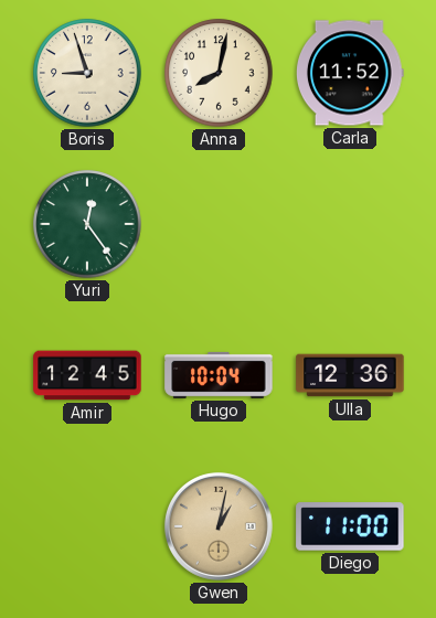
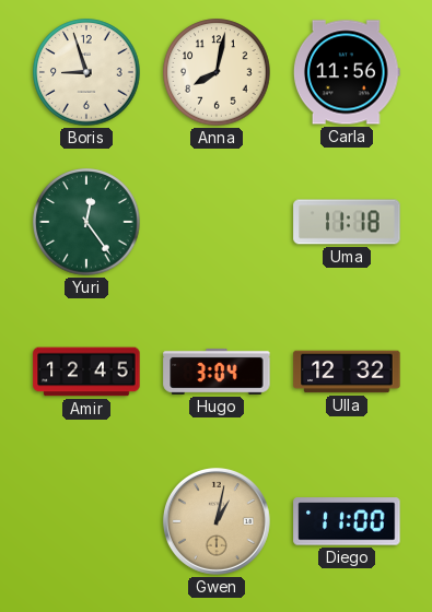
Carla: 11:52 -> 11:56
Uma: none -> 11:18
Hugo: 10:04 -> 3:04
Ulla: 12:36 -> 12:32
